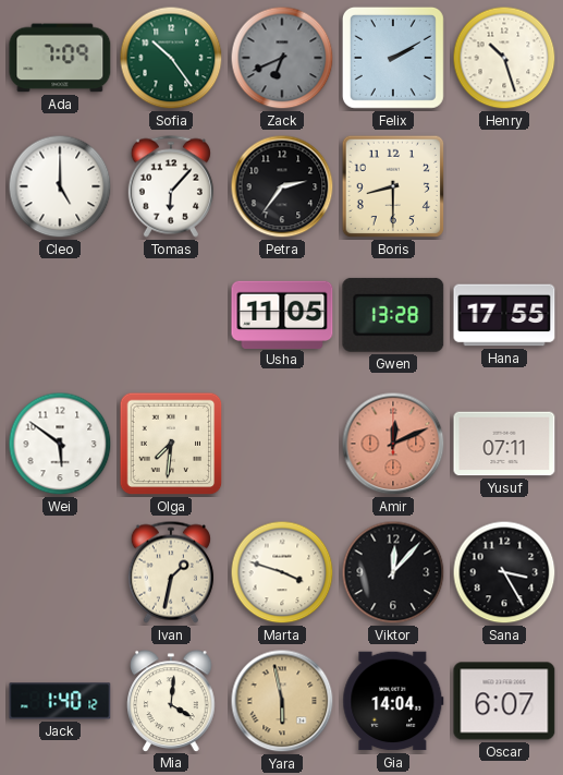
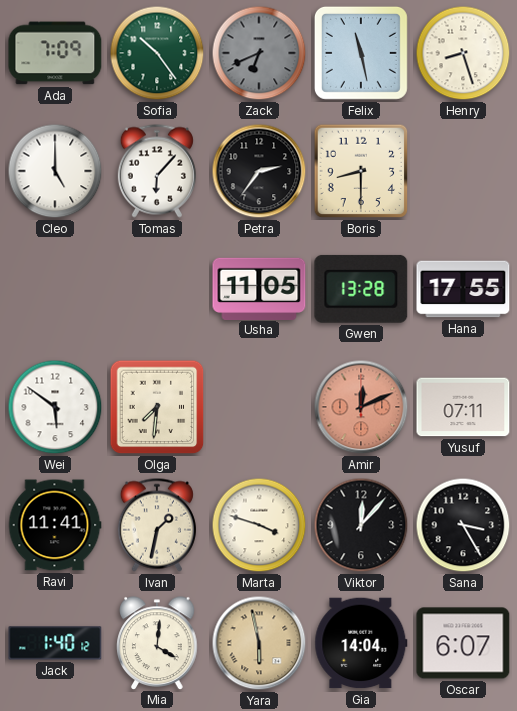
Felix: 2:10 -> 11:28
Henry: 10:27 -> 8:27
Ravi: none -> 11:41
